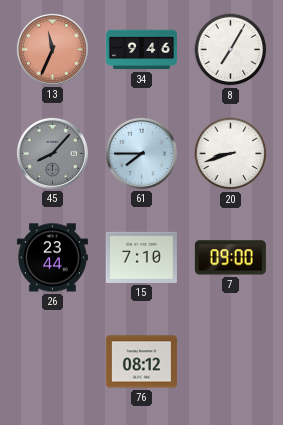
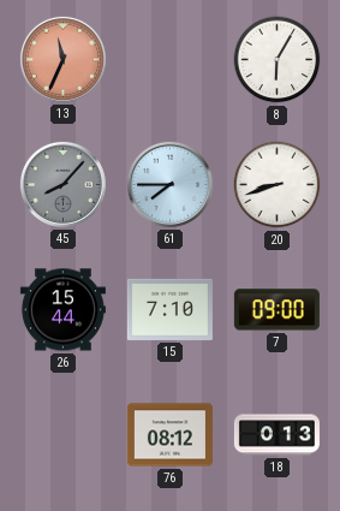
34: 9:46 -> none
8: 7:05 -> 6:05
26: 23:44 -> 15:44
18: none -> 0:13
